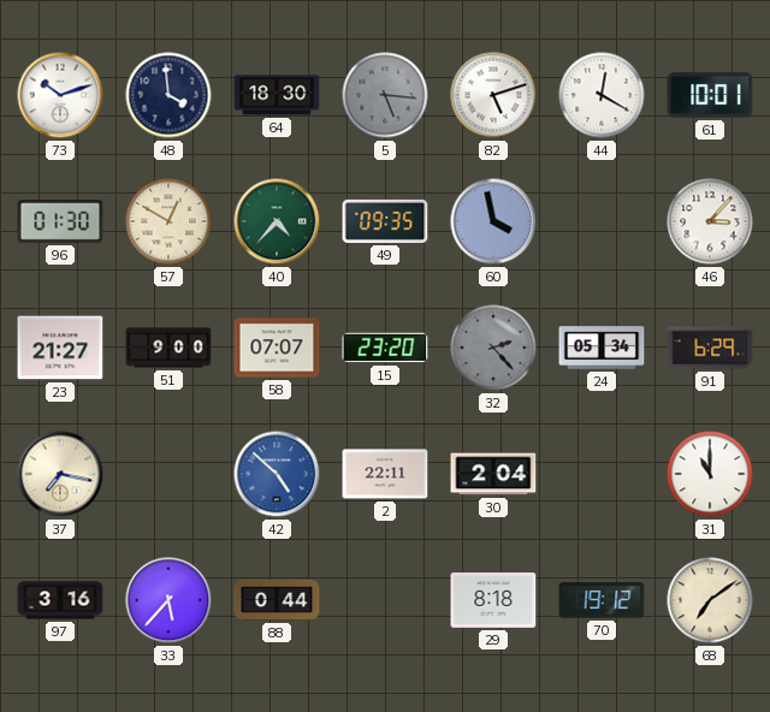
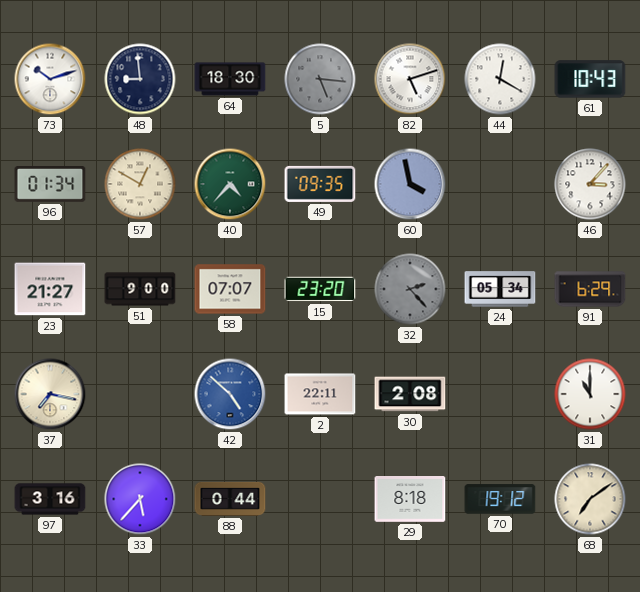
48: 3:59 -> 8:59
61: 10:01 -> 10:43
96: 01:30 -> 01:34
30: 2:04 -> 2:08
